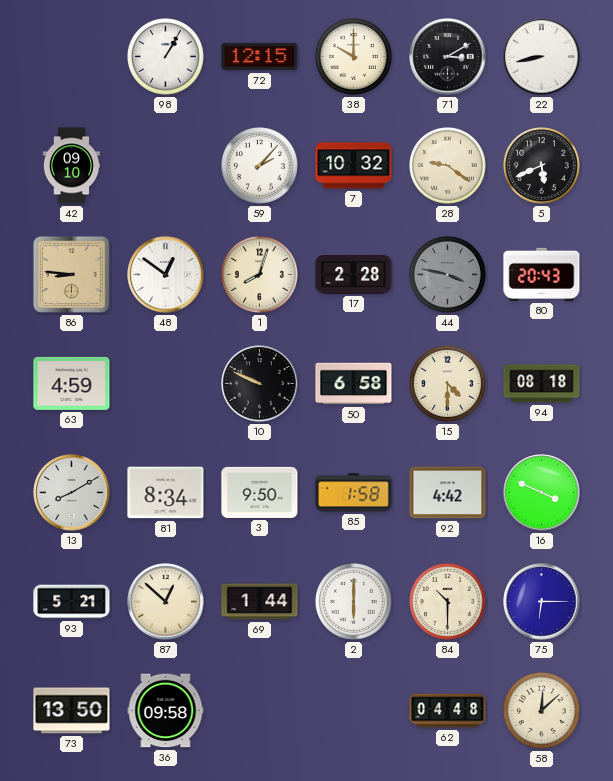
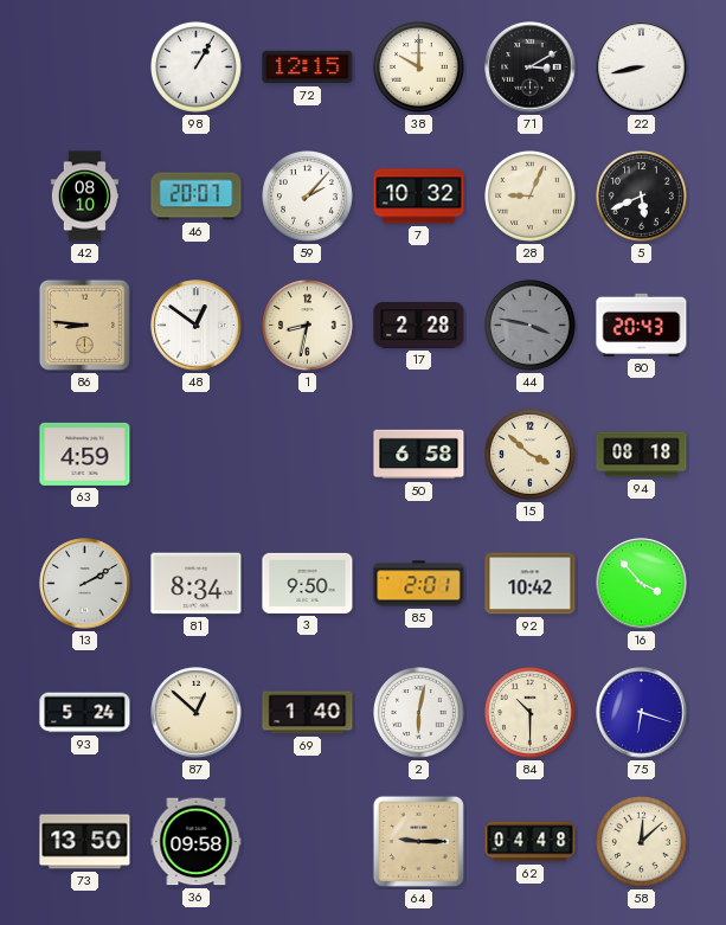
42: 09:10 -> 08:10
46: none -> 20:07
28: 9:21 -> 9:04
1: 8:03 -> 8:32
10: 9:49 -> none
15: 4:30 -> 3:52
13: 8:10 -> 2:10
85: 1:58 -> 2:01
92: 4:42 -> 10:42
16: 3:49 -> 3:53
93: 5:21 -> 5:24
69: 1:44 -> 1:40
2: 6:00 -> 6:02
75: 6:15 -> 6:18
64: none -> 9:15
